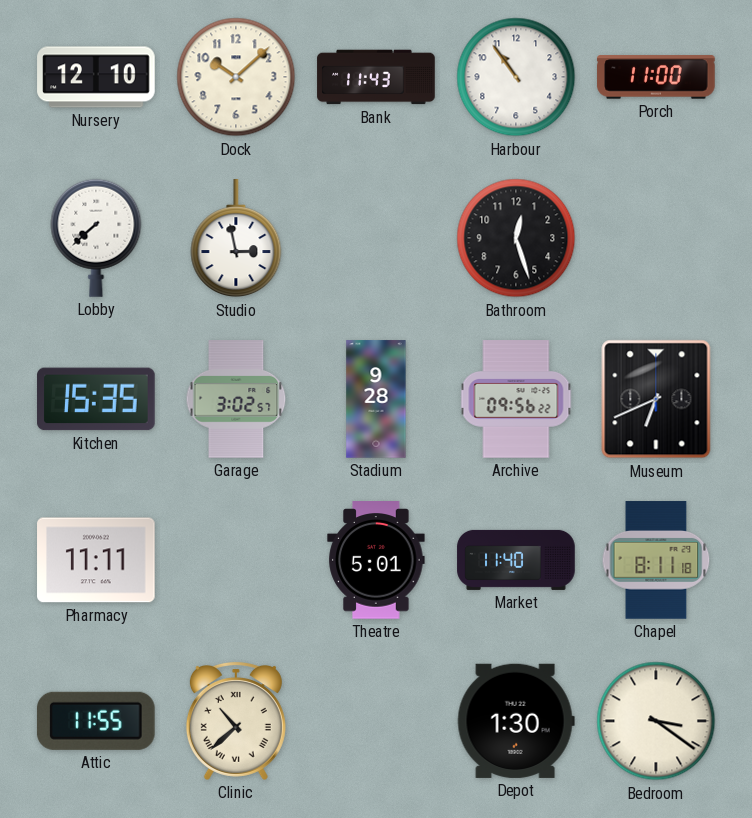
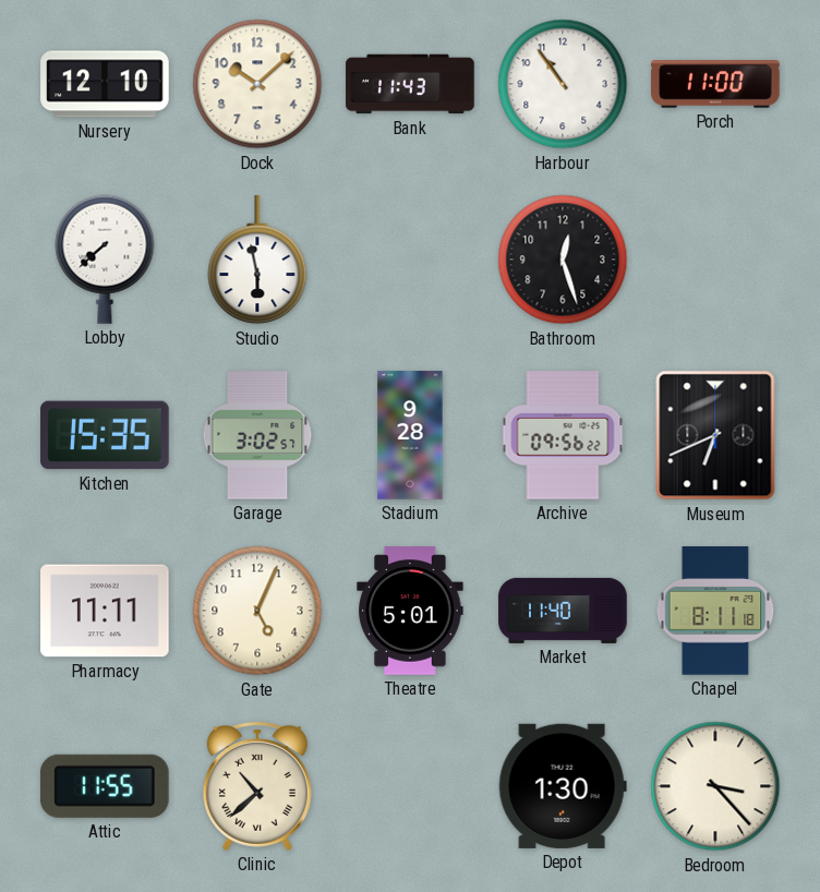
Studio: 2:58 -> 5:58
Gate: none -> 5:04
Bedroom: 3:21 -> 3:23
